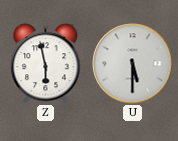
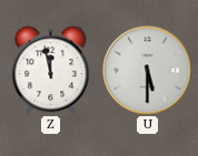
Z: 5:58 -> 11:58
